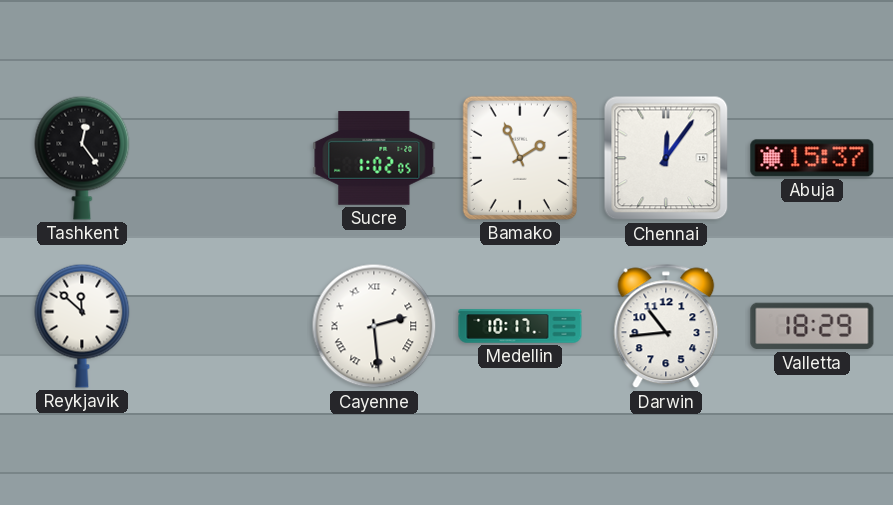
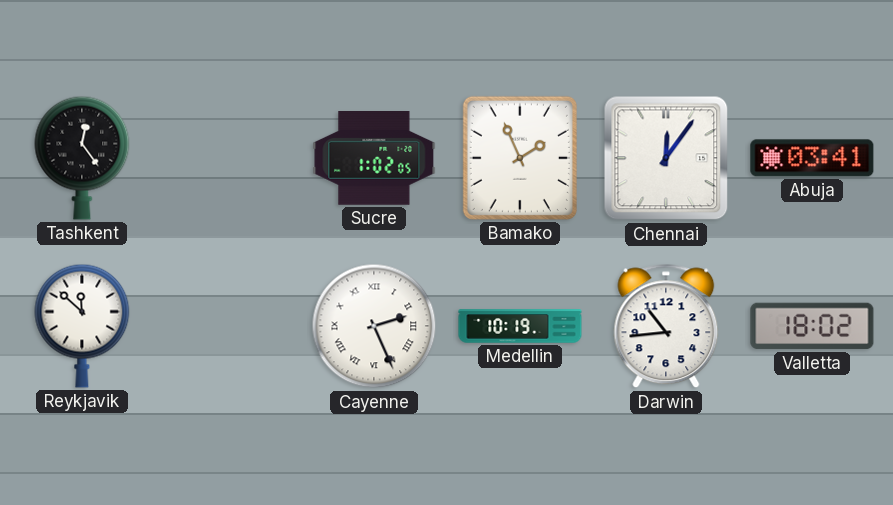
Abuja: 15:37 -> 03:41
Cayenne: 2:29 -> 2:26
Medellin: 10:17 -> 10:19
Valletta: 18:29 -> 18:02
